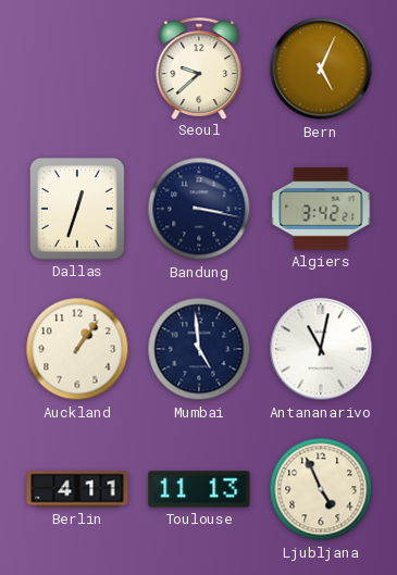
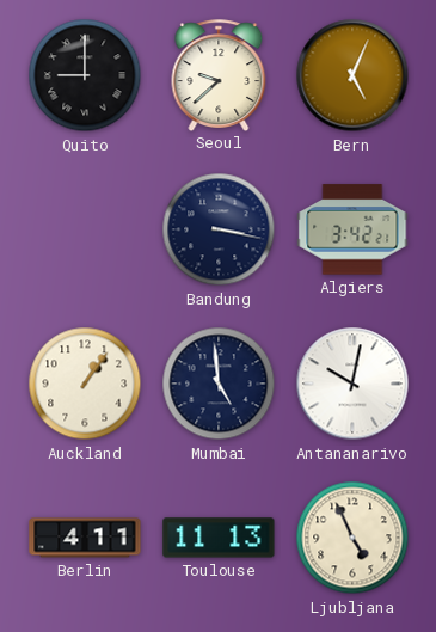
Quito: none -> 9:00
Dallas: 12:33 -> none
Antananarivo: 11:02 -> 10:02
